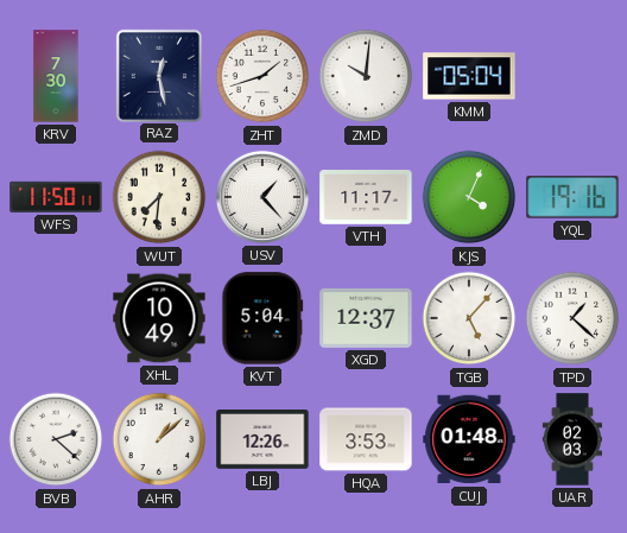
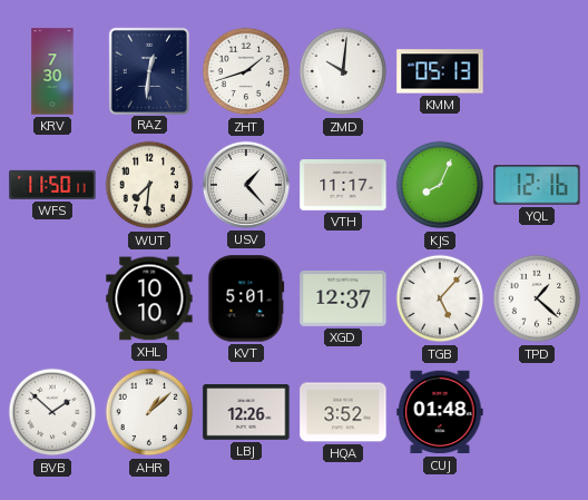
RAZ: 12:28 -> 12:31
KMM: 05:04 -> 05:13
KJS: 4:04 -> 8:04
YQL: 19:16 -> 12:16
XHL: 10:49 -> 10:10
KVT: 5:04 -> 5:01
BVB: 2:22 -> 1:52
HQA: 3:53 -> 3:52
UAR: 02:03 -> none
